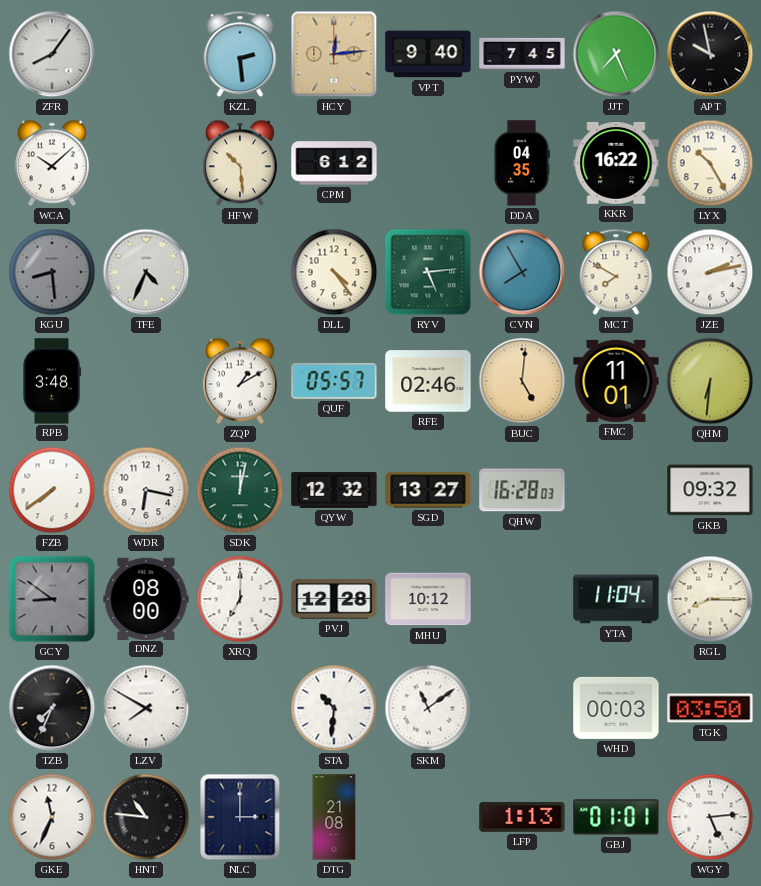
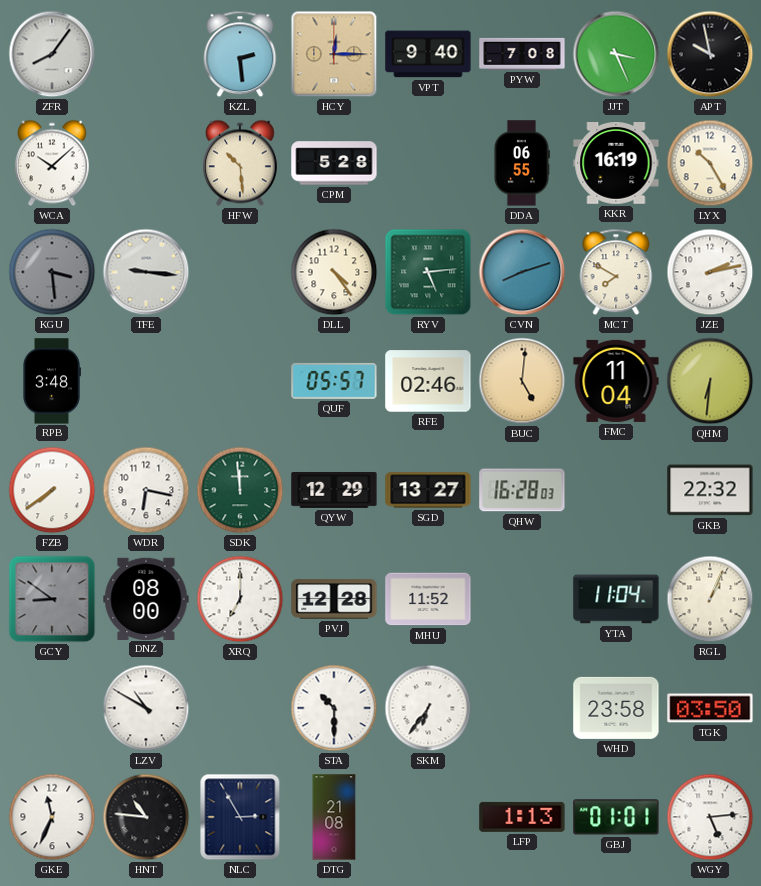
HCY: 12:14 -> 12:15
PYW: 7:45 -> 7:08
JJT: 7:26 -> 3:26
CPM: 6:12 -> 5:28
DDA: 04:35 -> 06:55
KKR: 16:22 -> 16:19
KGU: 8:29 -> 3:29
TFE: 4:34 -> 9:16
CVN: 7:55 -> 8:12
ZQP: 1:10 -> none
FMC: 11:01 -> 11:04
SDK: 12:02 -> 11:59
QYW: 12:32 -> 12:29
GKB: 09:32 -> 22:32
MHU: 10:12 -> 11:52
RGL: 8:15 -> 1:04
TZB: 7:34 -> none
LZV: 7:50 -> 10:50
STA: 10:31 -> 10:30
SKM: 11:09 -> 6:36
WHD: 00:03 -> 23:58
NLC: 3:00 -> 2:55
